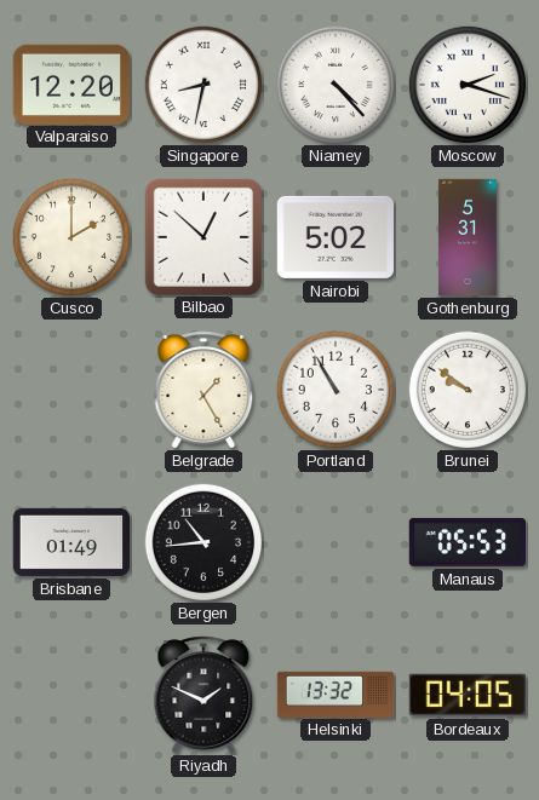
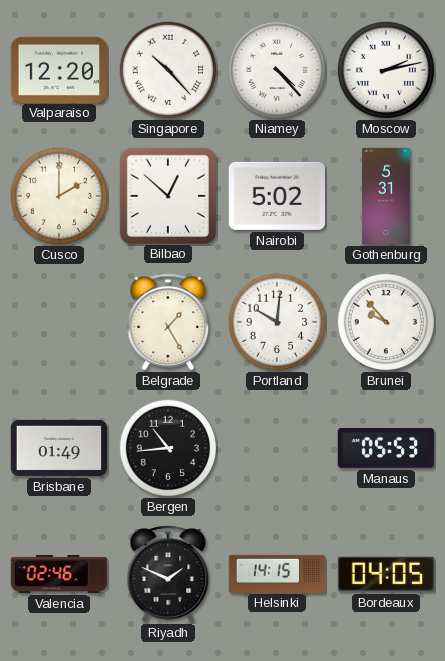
Singapore: 8:32 -> 10:23
Moscow: 2:18 -> 2:13
Portland: 10:55 -> 10:01
Brunei: 9:51 -> 9:53
Valencia: none -> 02:46
Helsinki: 13:32 -> 14:15
